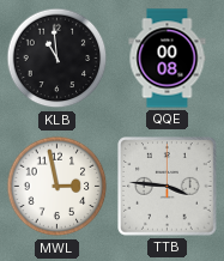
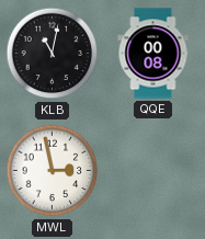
KLB: 10:59 -> 11:02
TTB: 3:46 -> none
